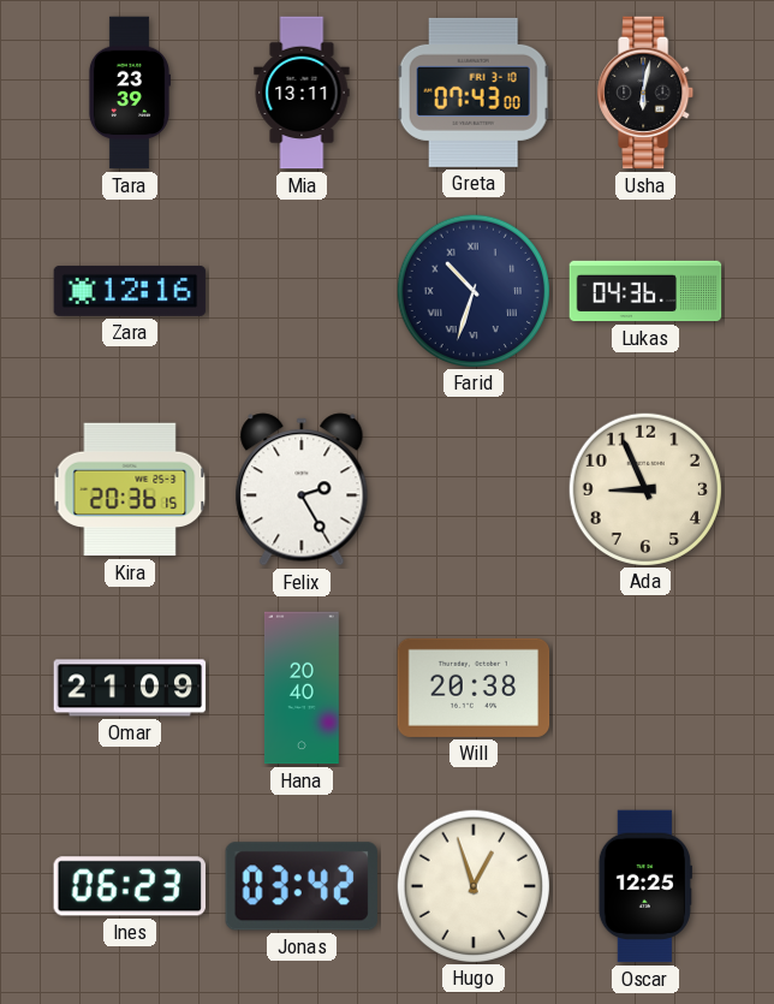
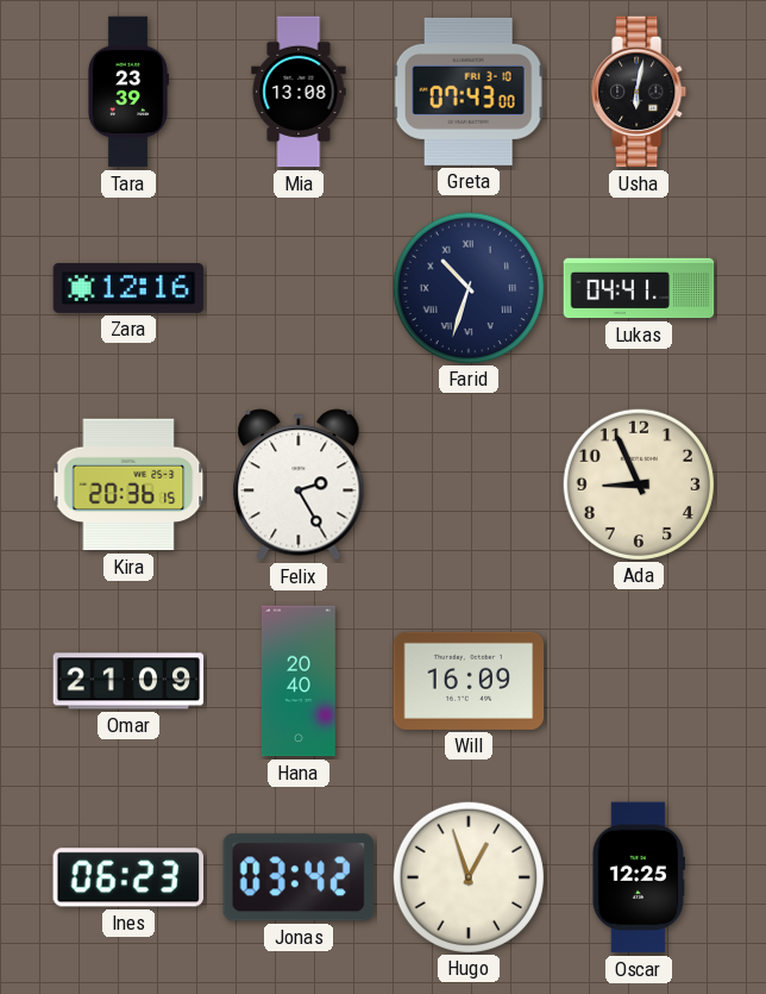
Mia: 13:11 -> 13:08
Lukas: 04:36 -> 04:41
Will: 20:38 -> 16:09
